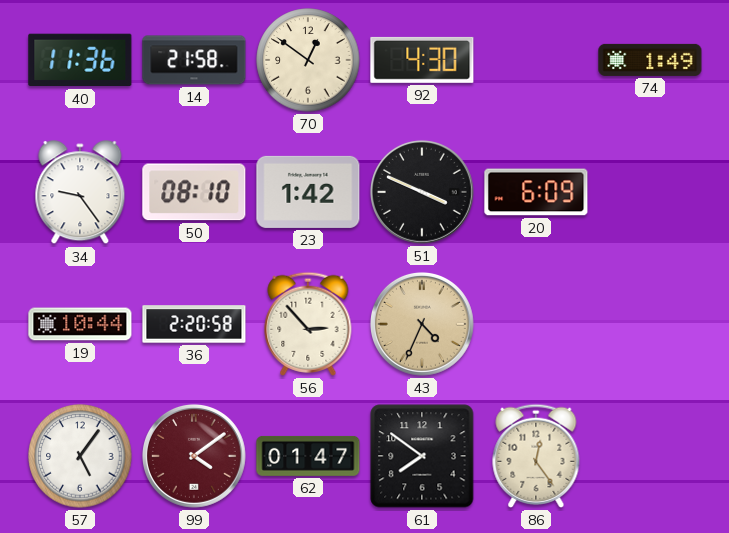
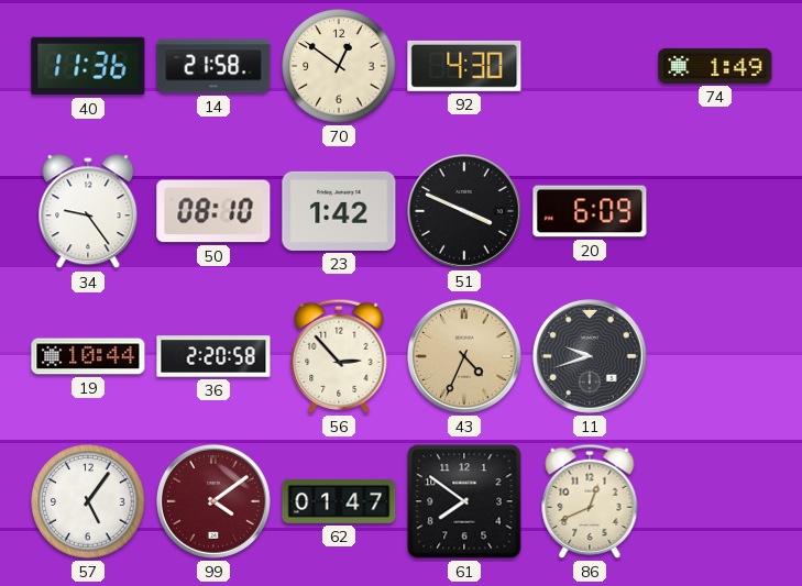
11: none -> 9:42
86: 12:24 -> 12:41
